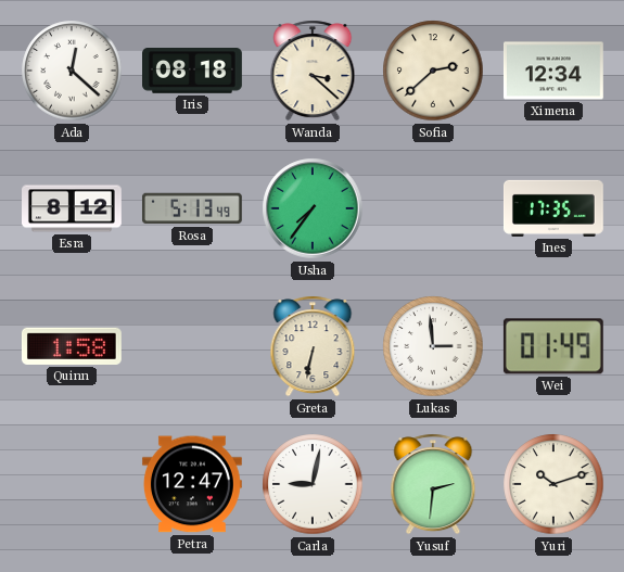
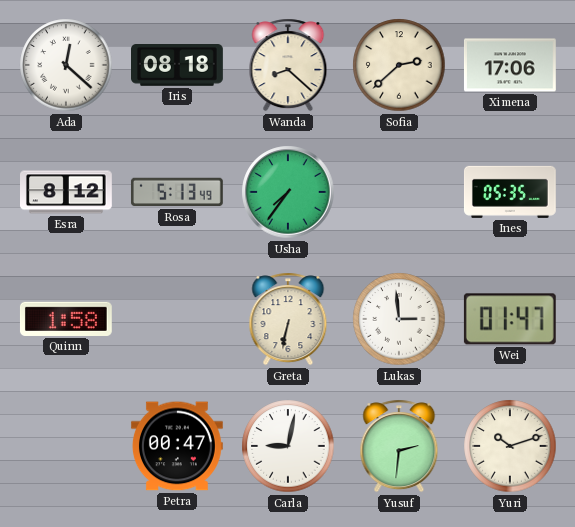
Wanda: 3:22 -> 8:22
Ximena: 12:34 -> 17:06
Ines: 17:35 -> 05:35
Wei: 01:49 -> 01:47
Petra: 12:47 -> 00:47
